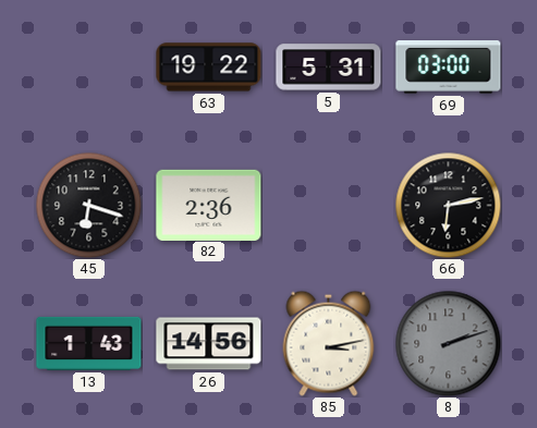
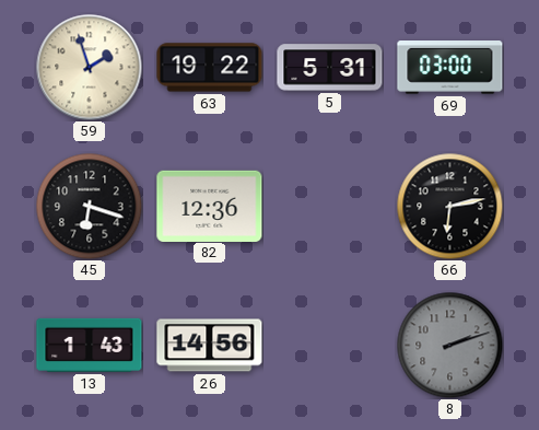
59: none -> 1:57
82: 2:36 -> 12:36
85: 3:13 -> none
